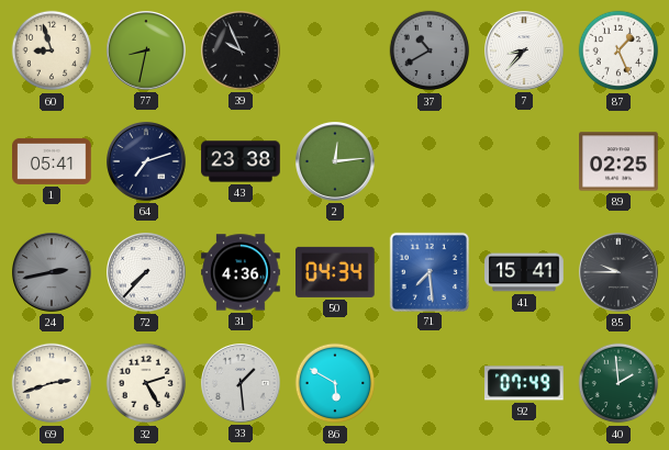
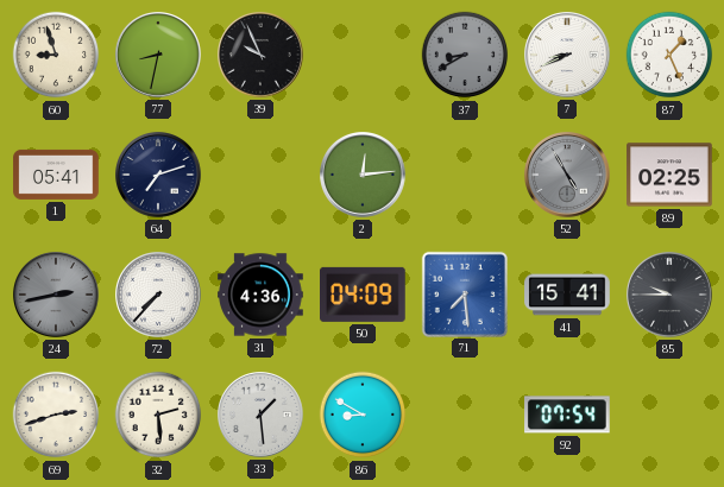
37: 10:40 -> 8:40
7: 8:37 -> 8:41
43: 23:38 -> none
52: none -> 4:55
50: 04:34 -> 04:09
32: 2:25 -> 2:29
86: 5:50 -> 8:50
92: 07:49 -> 07:54
40: 1:59 -> none
